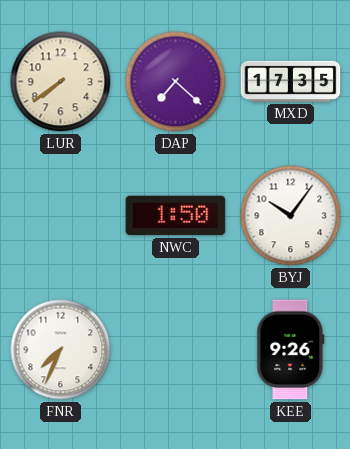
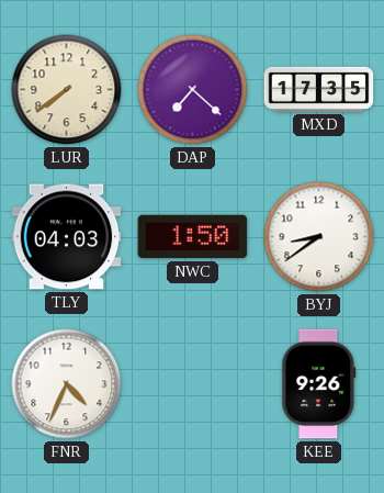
TLY: none -> 04:03
BYJ: 10:06 -> 8:39
FNR: 7:34 -> 4:34
